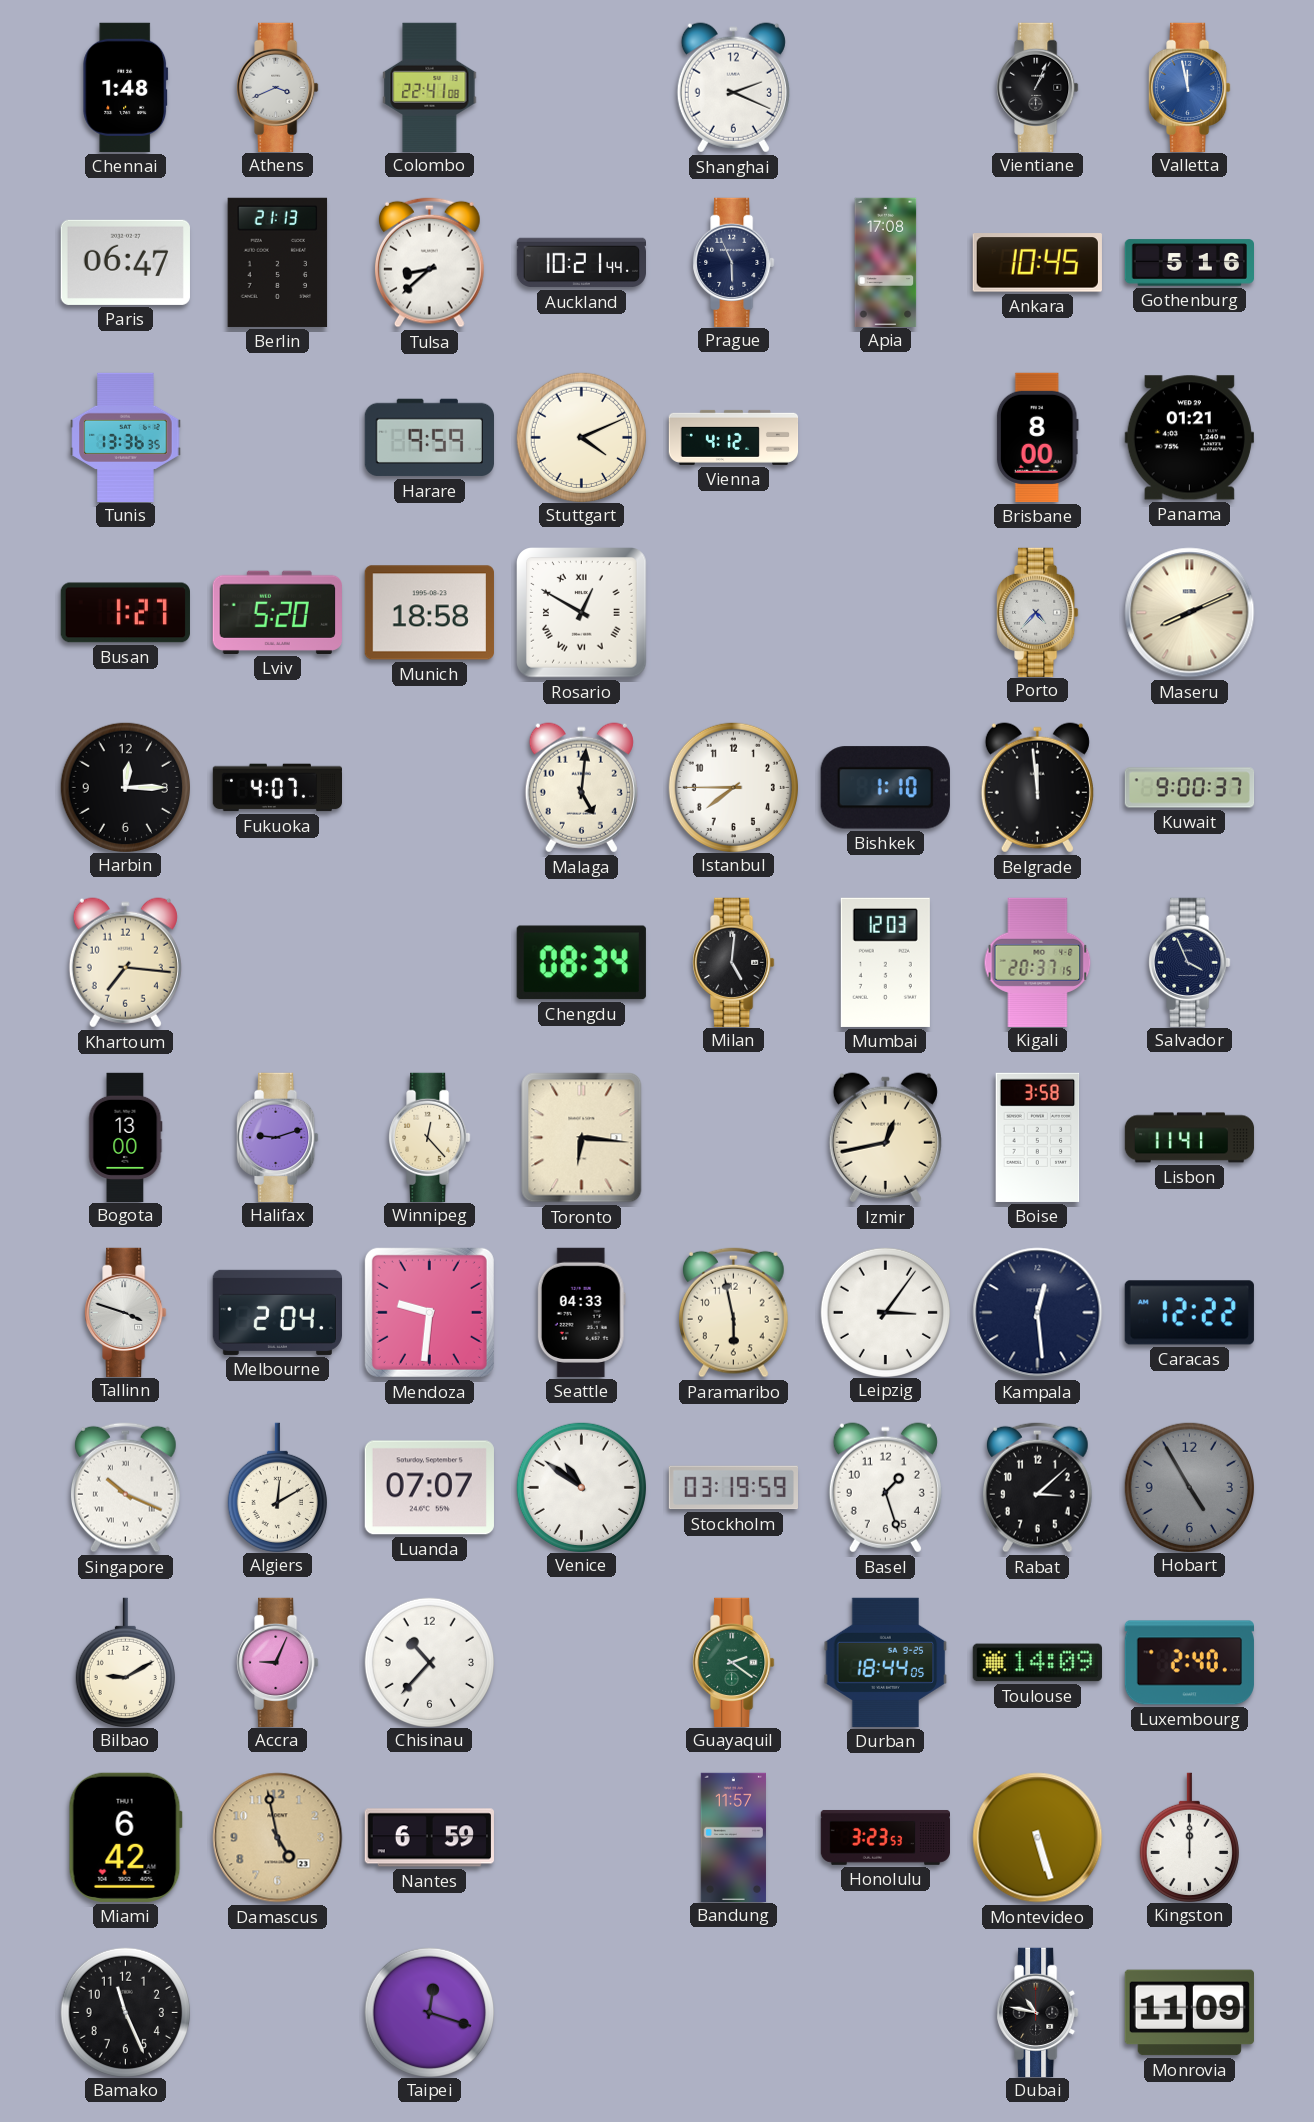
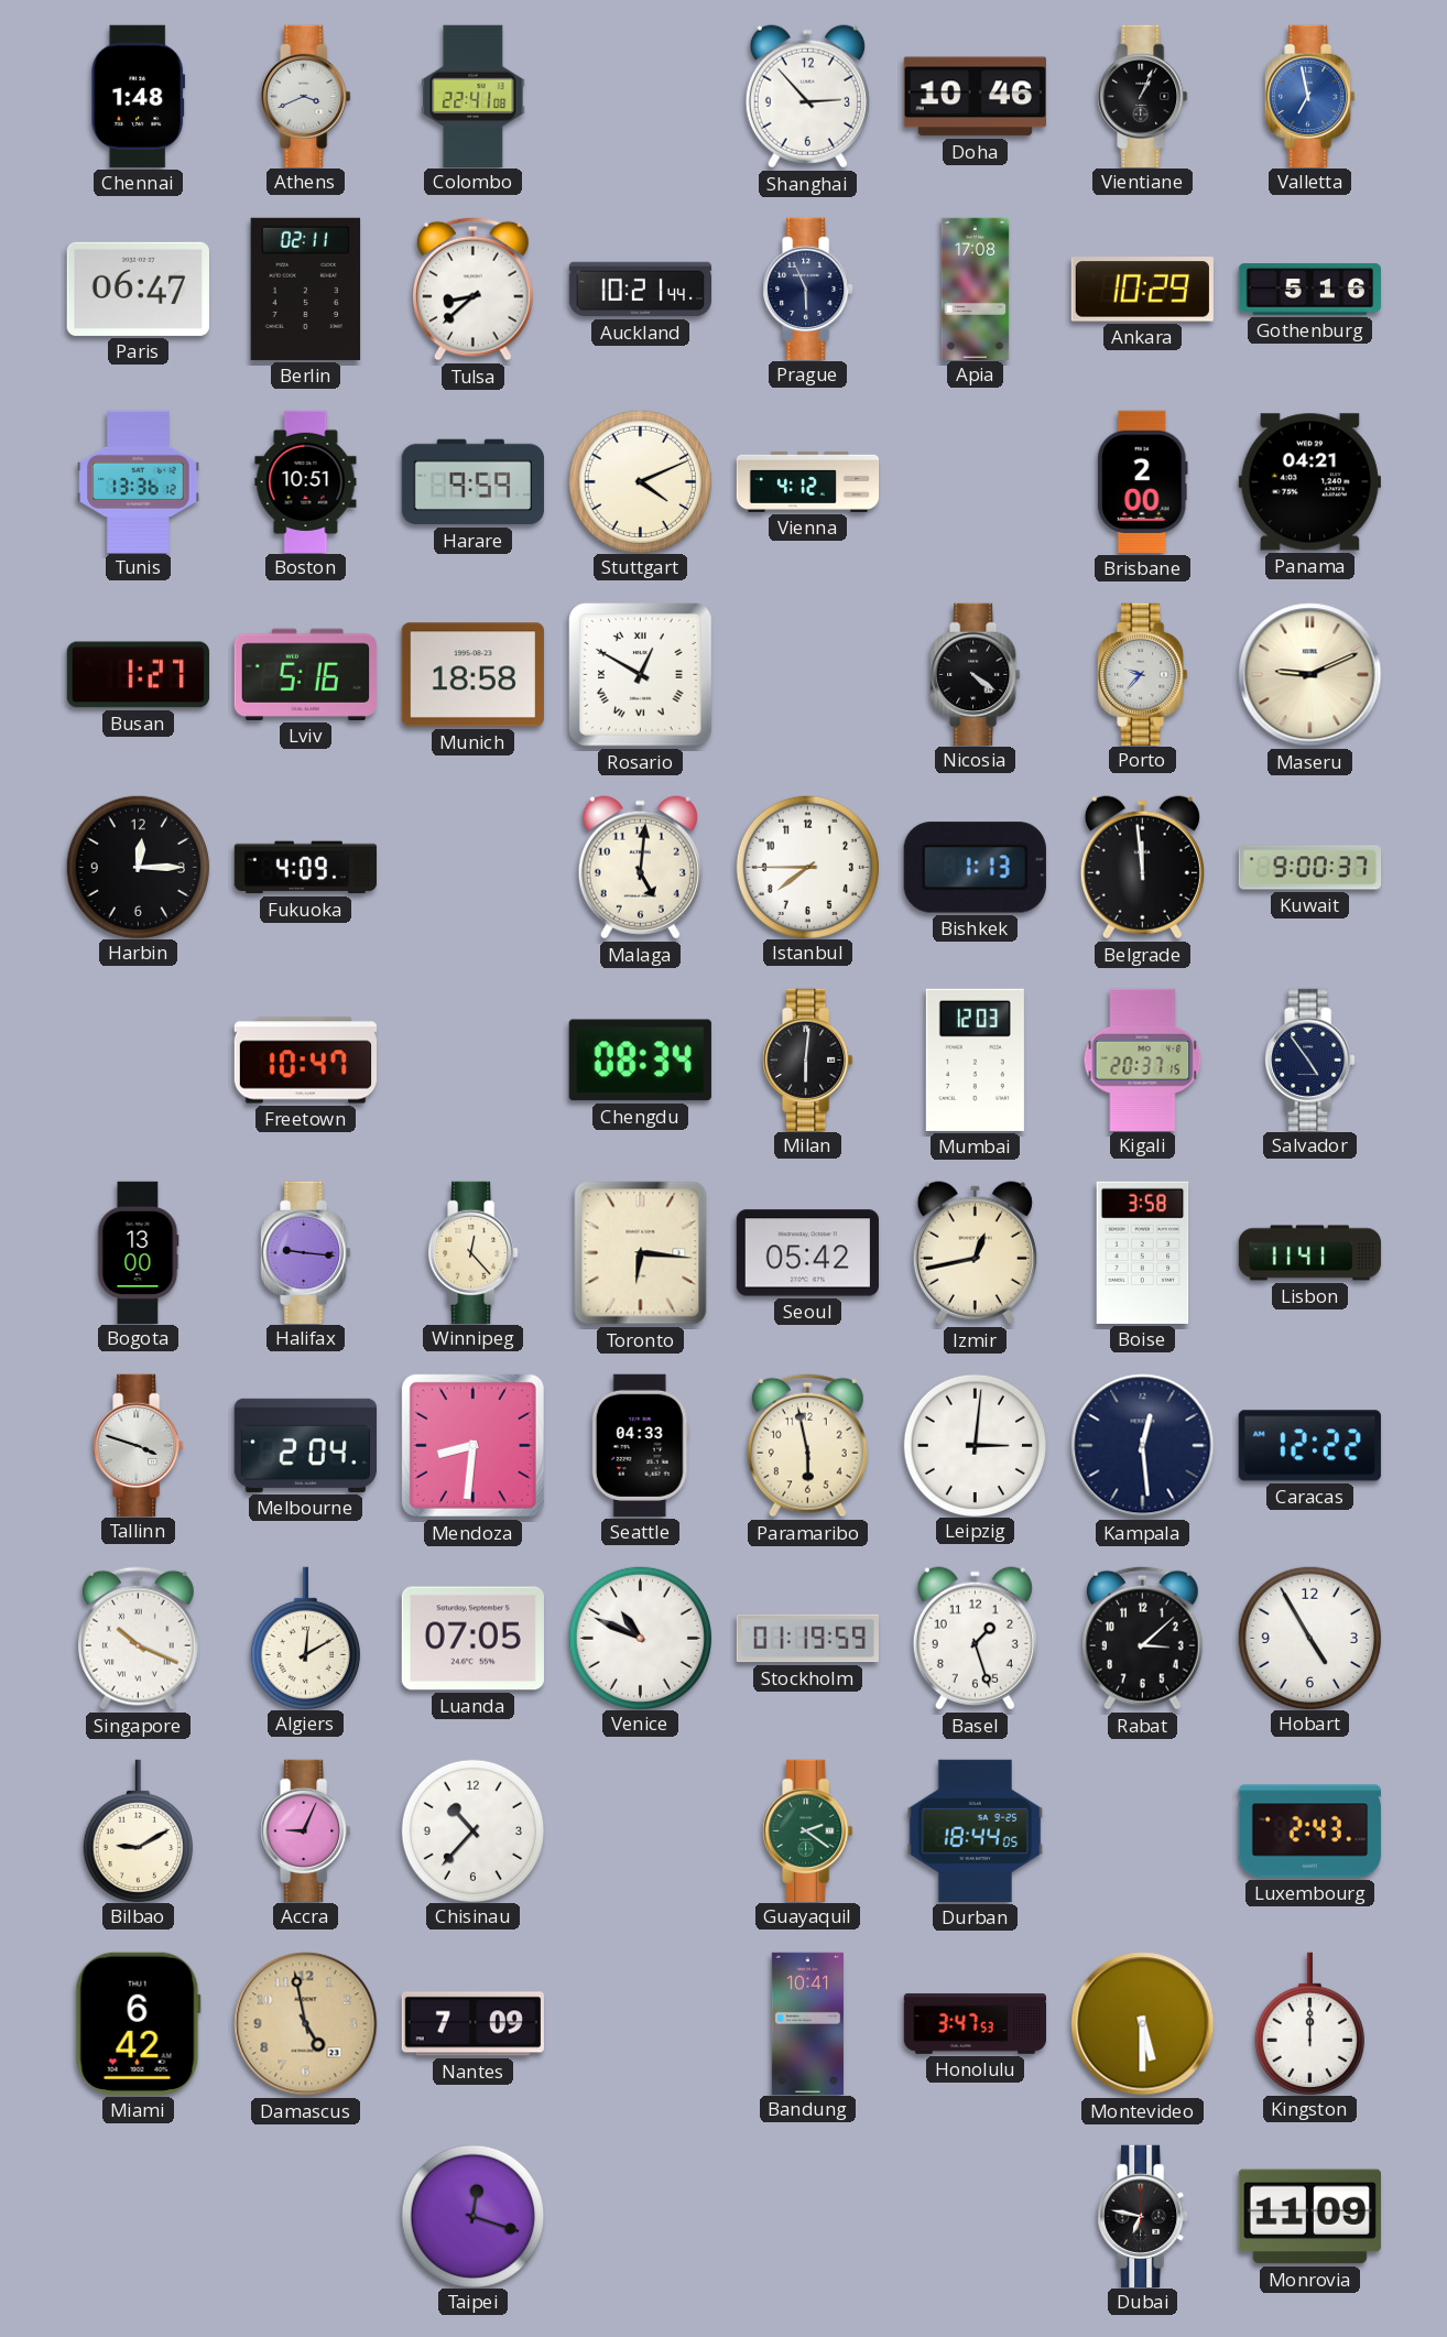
Shanghai: 2:19 -> 2:53
Doha: none -> 10:46
Valletta: 11:58 -> 6:58
Berlin: 21:13 -> 02:11
Ankara: 10:45 -> 10:29
Tunis: 13:36:35 -> 13:36:12
Boston: none -> 10:51
Brisbane: 8:00 -> 2:00
Panama: 01:21 -> 04:21
Lviv: 5:20 -> 5:16
Nicosia: none -> 4:21
Porto: 4:37 -> 9:37
Maseru: 8:11 -> 9:11
Fukuoka: 4:07 -> 4:09
Bishkek: 1:10 -> 1:13
Khartoum: 7:16 -> none
Freetown: none -> 10:47
Milan: 5:01 -> 6:01
Salvador: 3:56 -> 4:54
Halifax: 9:12 -> 9:16
Seoul: none -> 05:42
Mendoza: 9:31 -> 8:31
Leipzig: 3:06 -> 3:01
Luanda: 07:07 -> 07:05
Venice: 10:51 -> 10:49
Stockholm: 03:19 -> 01:19
Hobart dial: grey -> white
Toulouse: 14:09 -> none
Luxembourg: 2:40 -> 2:43
Nantes: 6:59 -> 7:09
Bandung: 11:57 -> 10:41
Honolulu: 3:23 -> 3:47
Montevideo: 5:27 -> 5:30
Bamako: 11:26 -> none
Dubai: 10:47 -> 6:47
